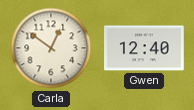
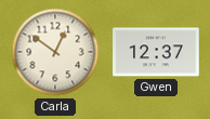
Gwen: 12:40 -> 12:37
